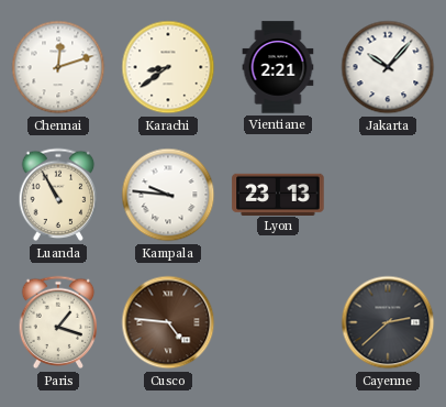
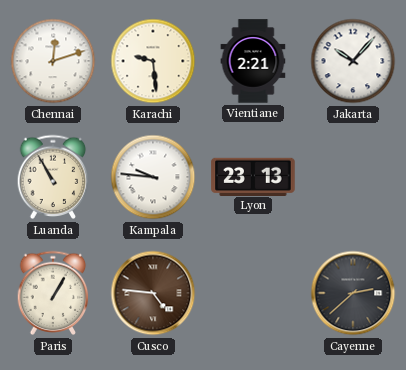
Karachi: 8:39 -> 9:29
Paris: 1:18 -> 1:05
